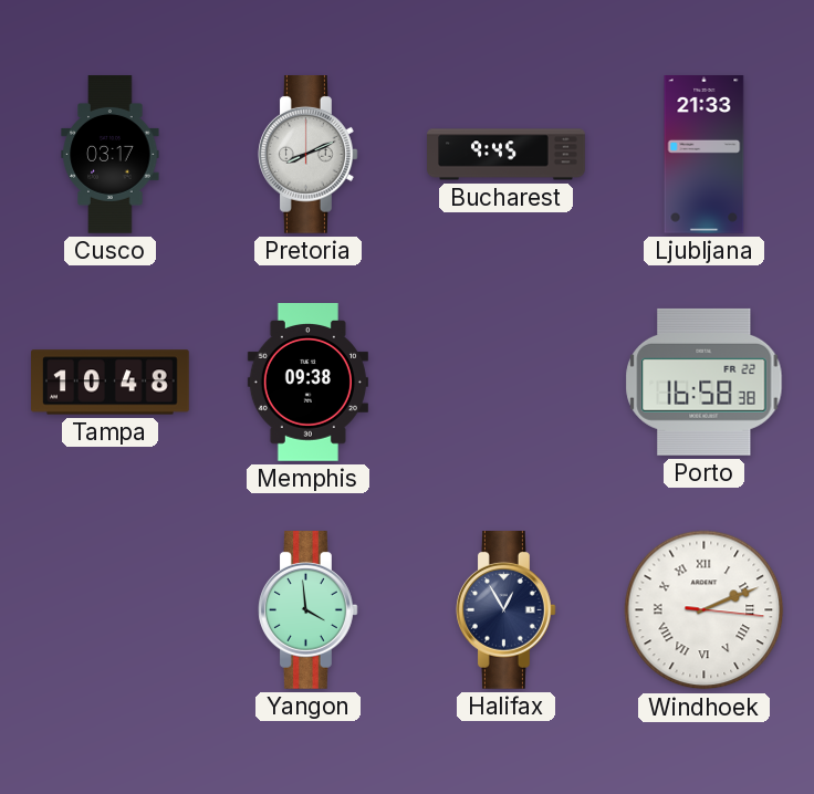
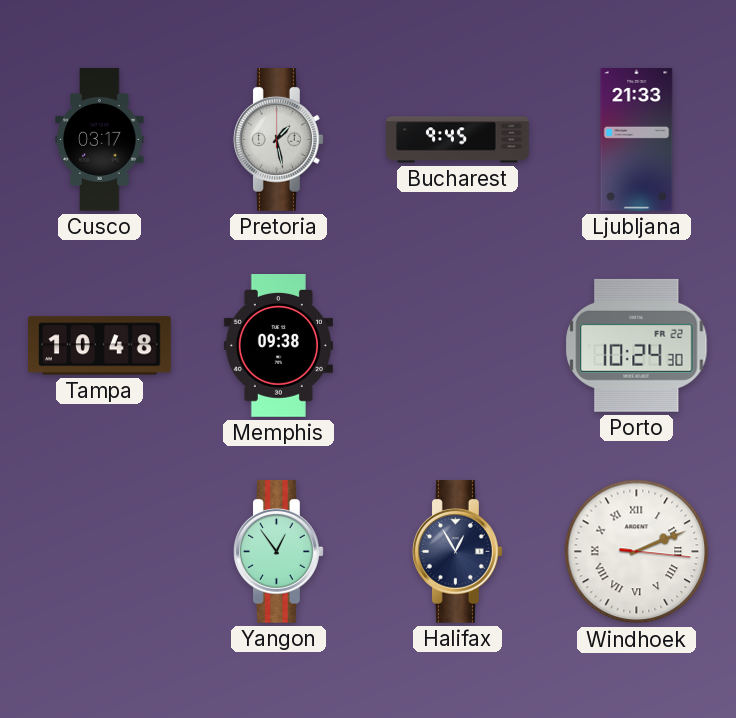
Pretoria: 8:11 -> 1:28
Porto: 16:58 -> 10:24
Yangon: 3:59 -> 12:54
